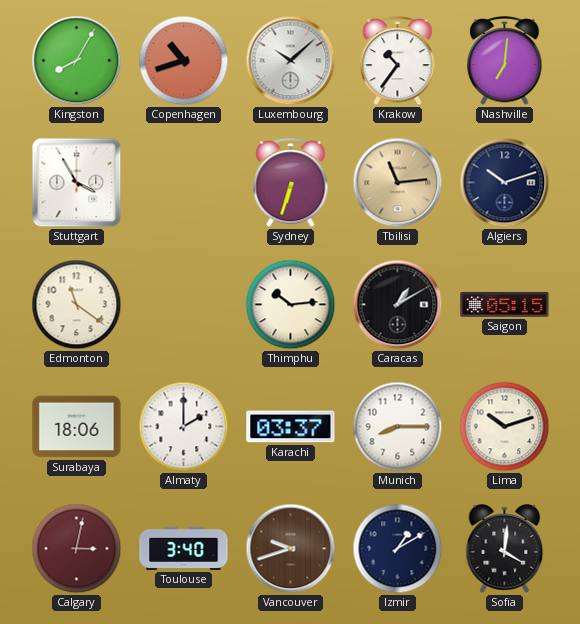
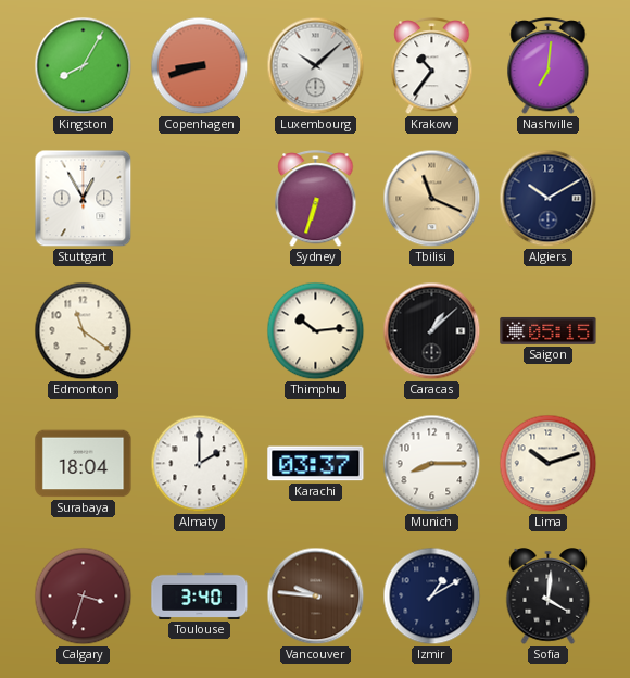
Copenhagen: 10:42 -> 8:42
Stuttgart: 3:55 -> 12:55
Tbilisi: 11:14 -> 11:19
Algiers: 10:12 -> 10:10
Caracas: 1:10 -> 1:08
Surabaya: 18:06 -> 18:04
Calgary: 3:02 -> 3:33
Vancouver: 9:42 -> 9:46
